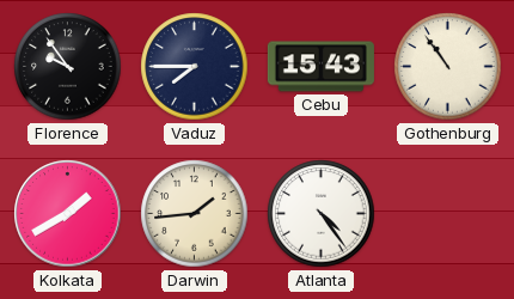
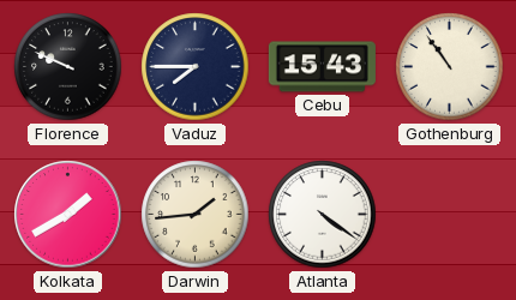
Florence: 9:54 -> 9:49
Atlanta: 4:24 -> 4:21
